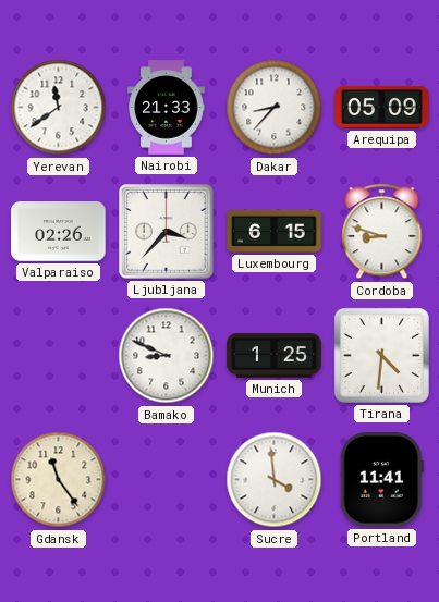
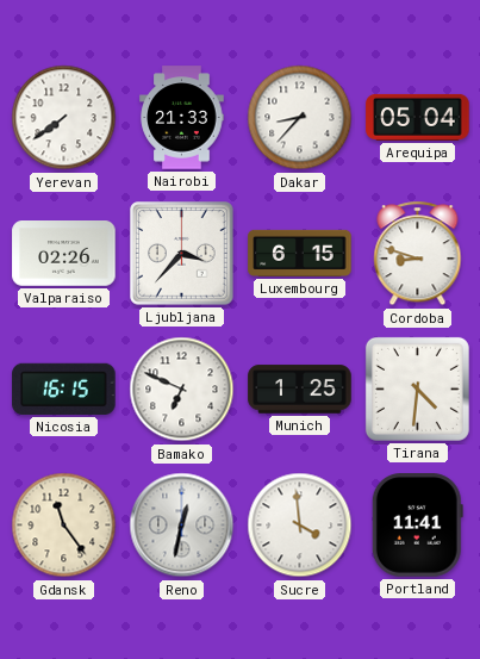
Yerevan: 11:39 -> 7:39
Arequipa: 05:09 -> 05:04
Nicosia: none -> 16:15
Bamako: 8:49 -> 6:49
Reno: none -> 12:32
